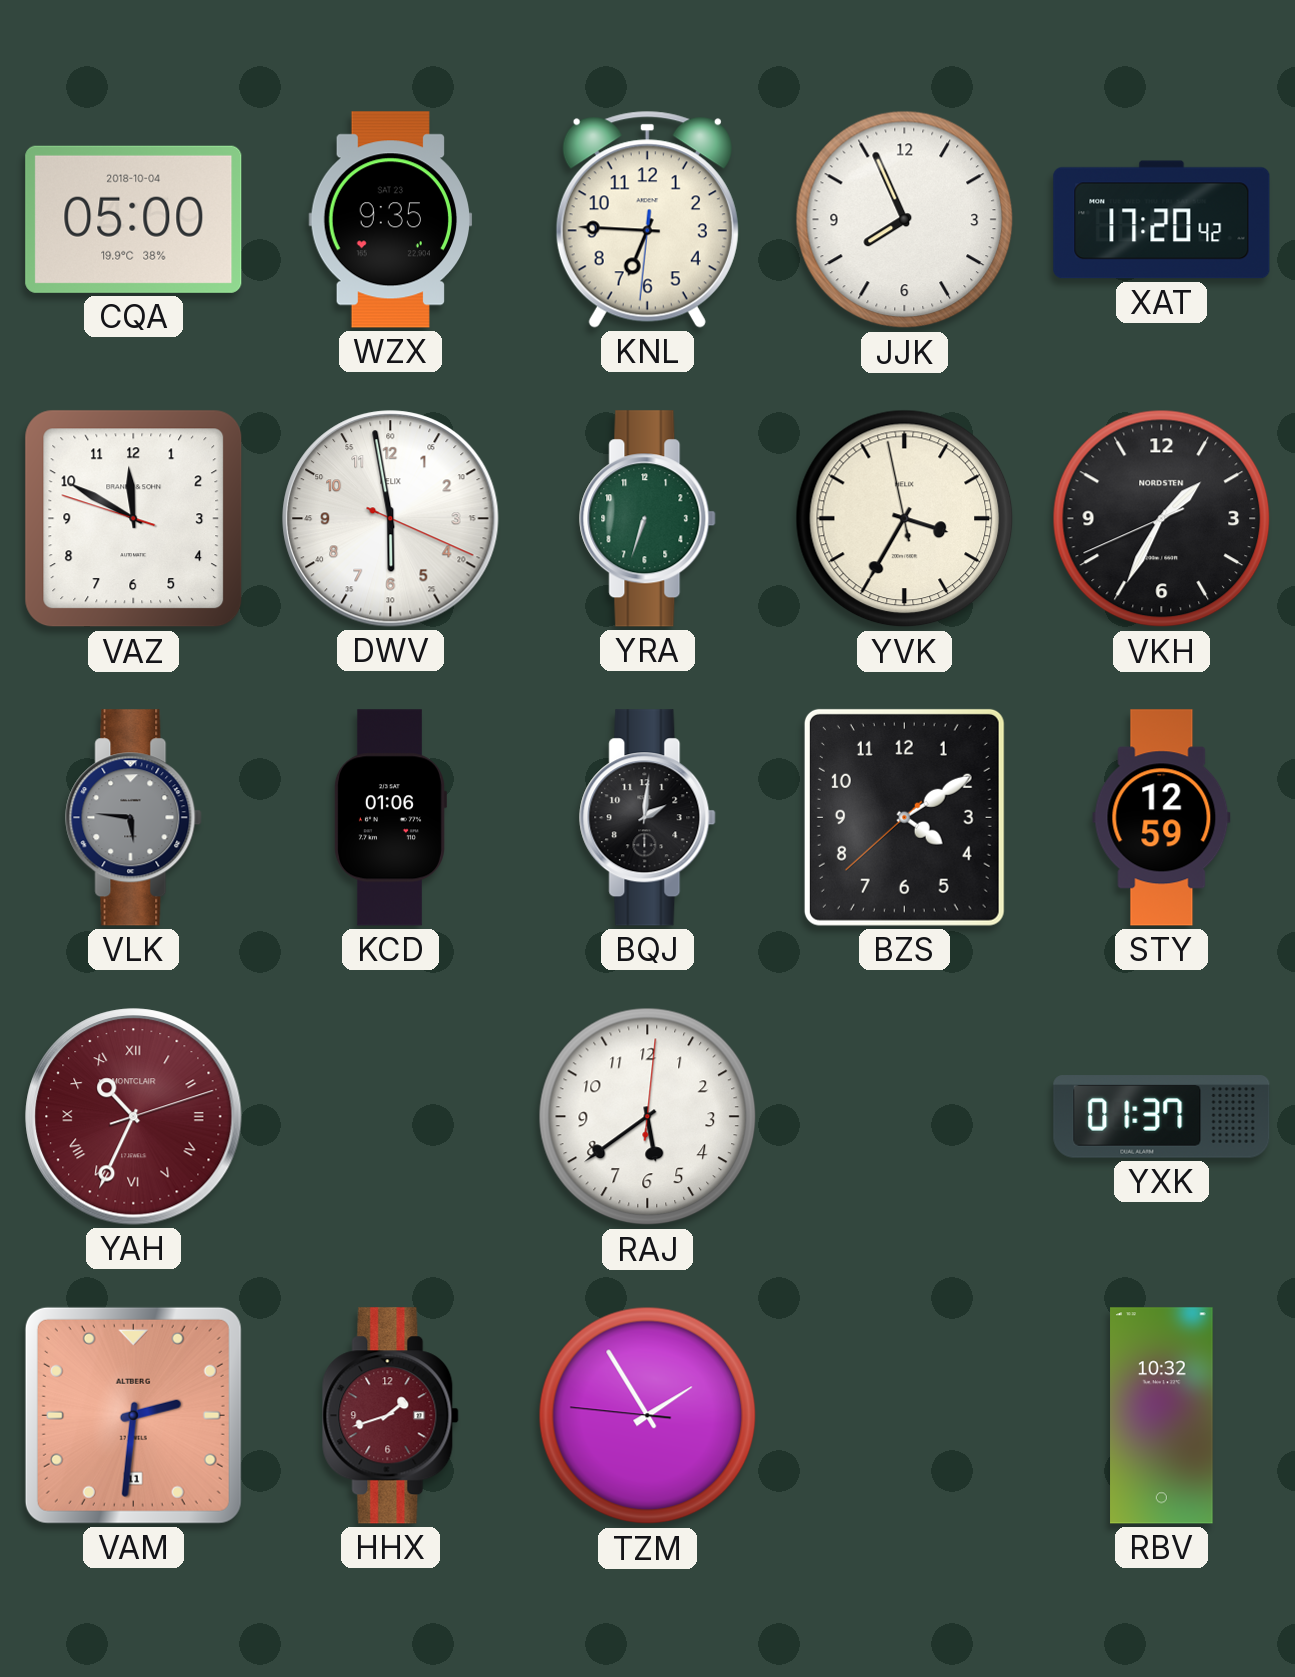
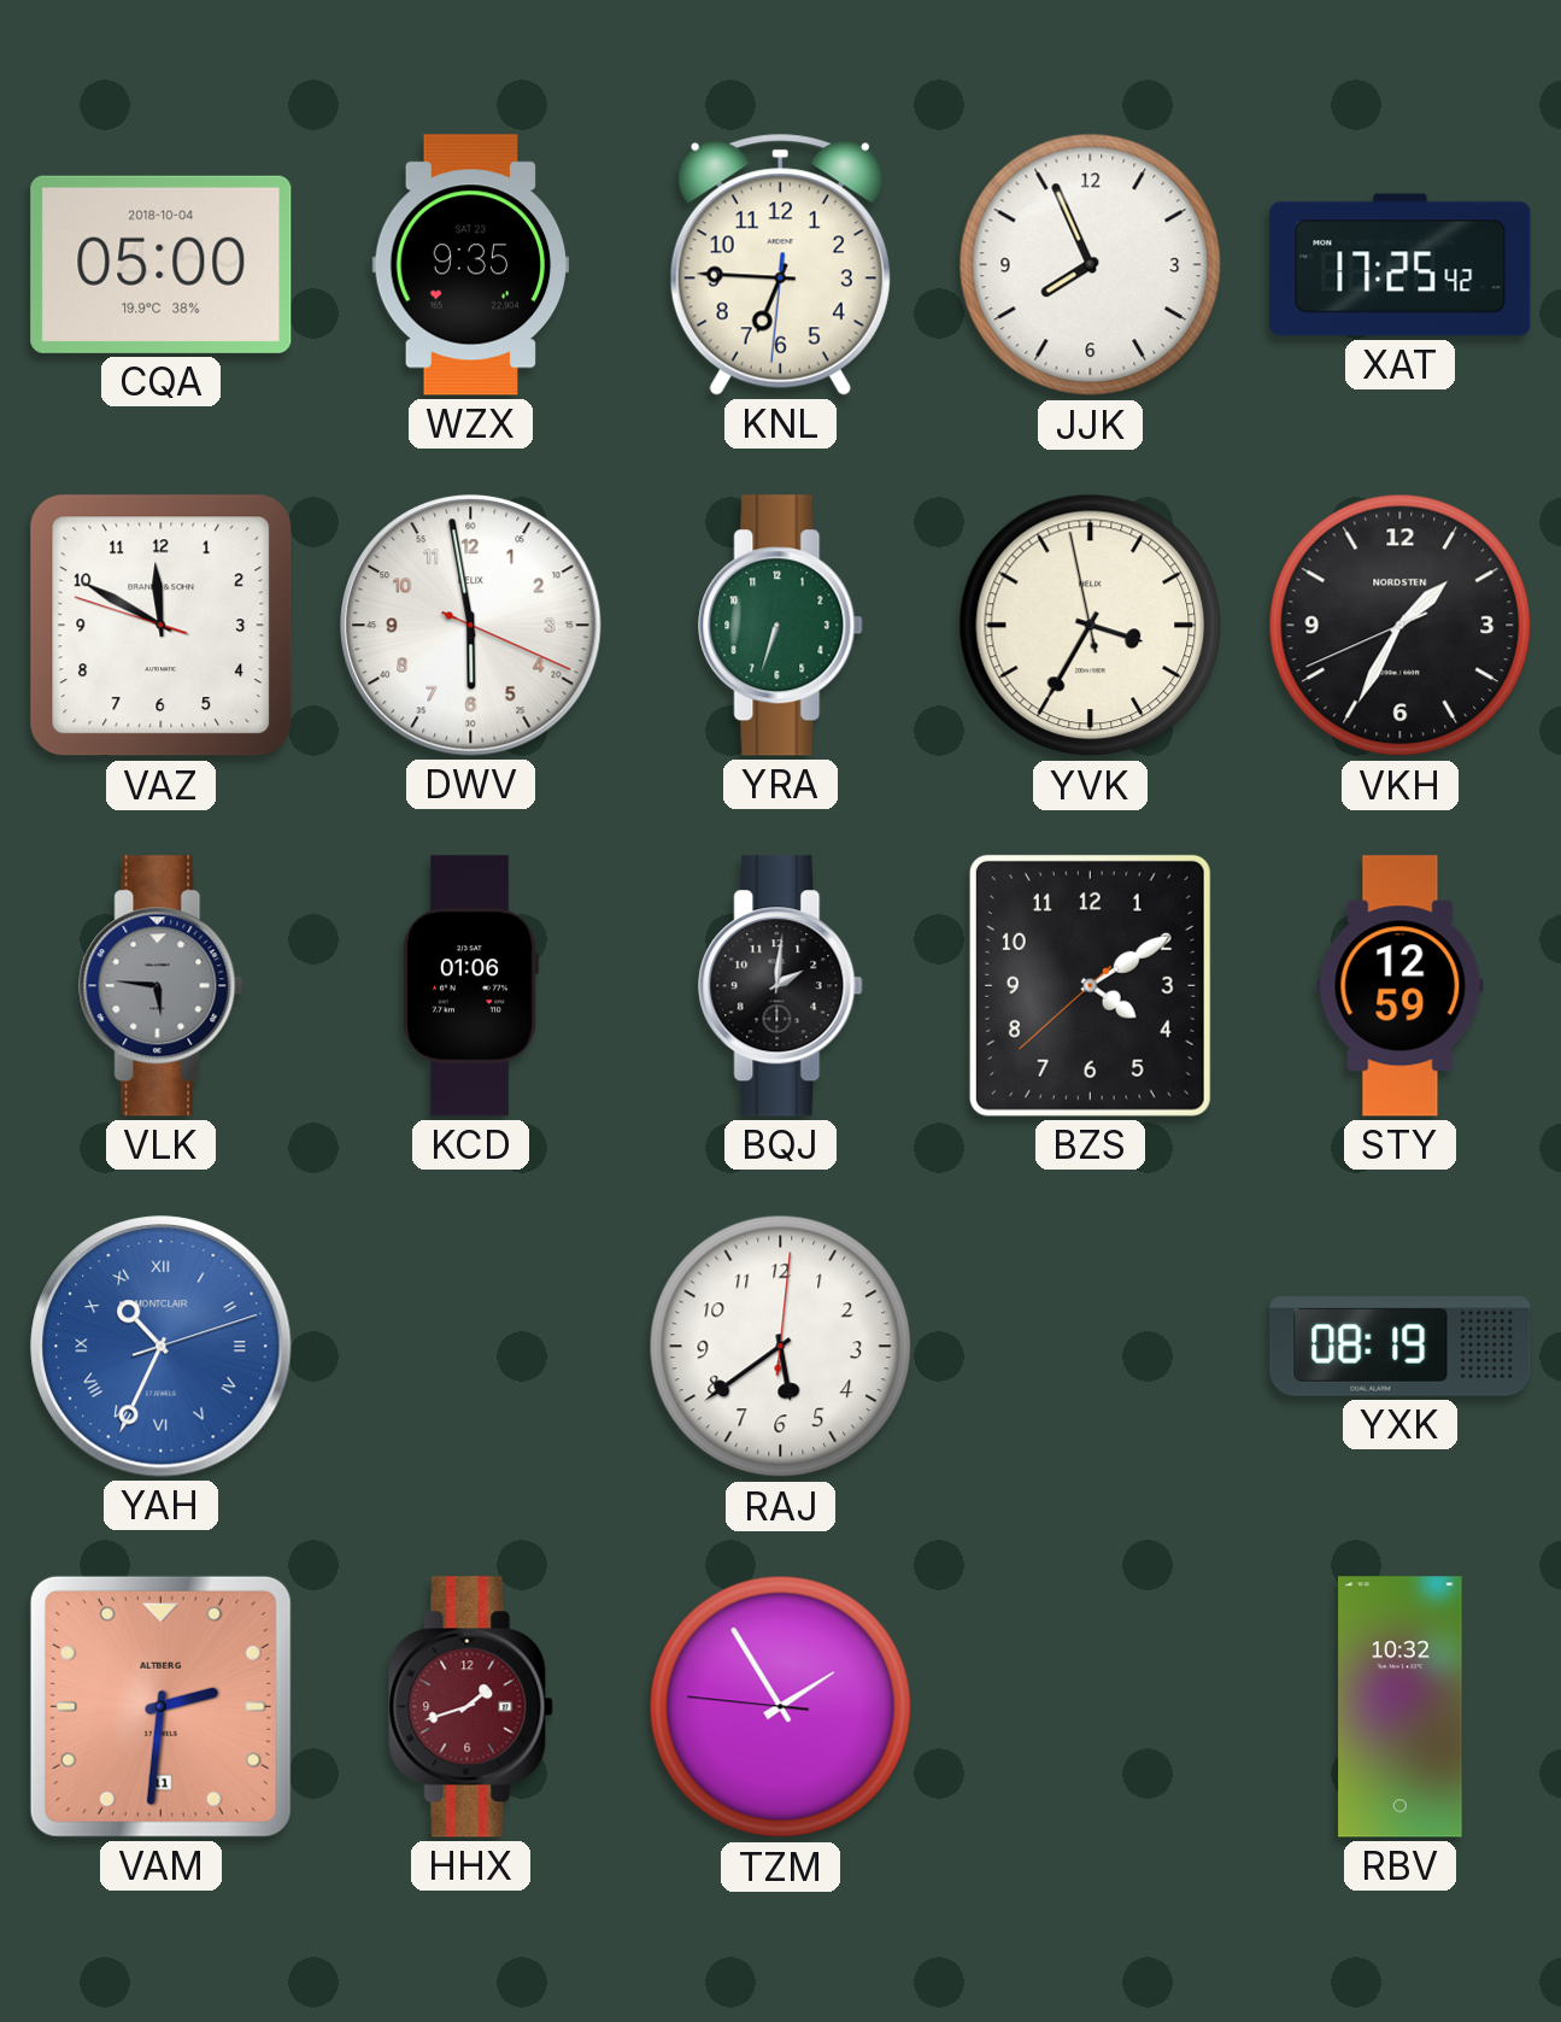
XAT: 17:20 -> 17:25
YAH dial: burgundy -> blue
YXK: 01:37 -> 08:19
